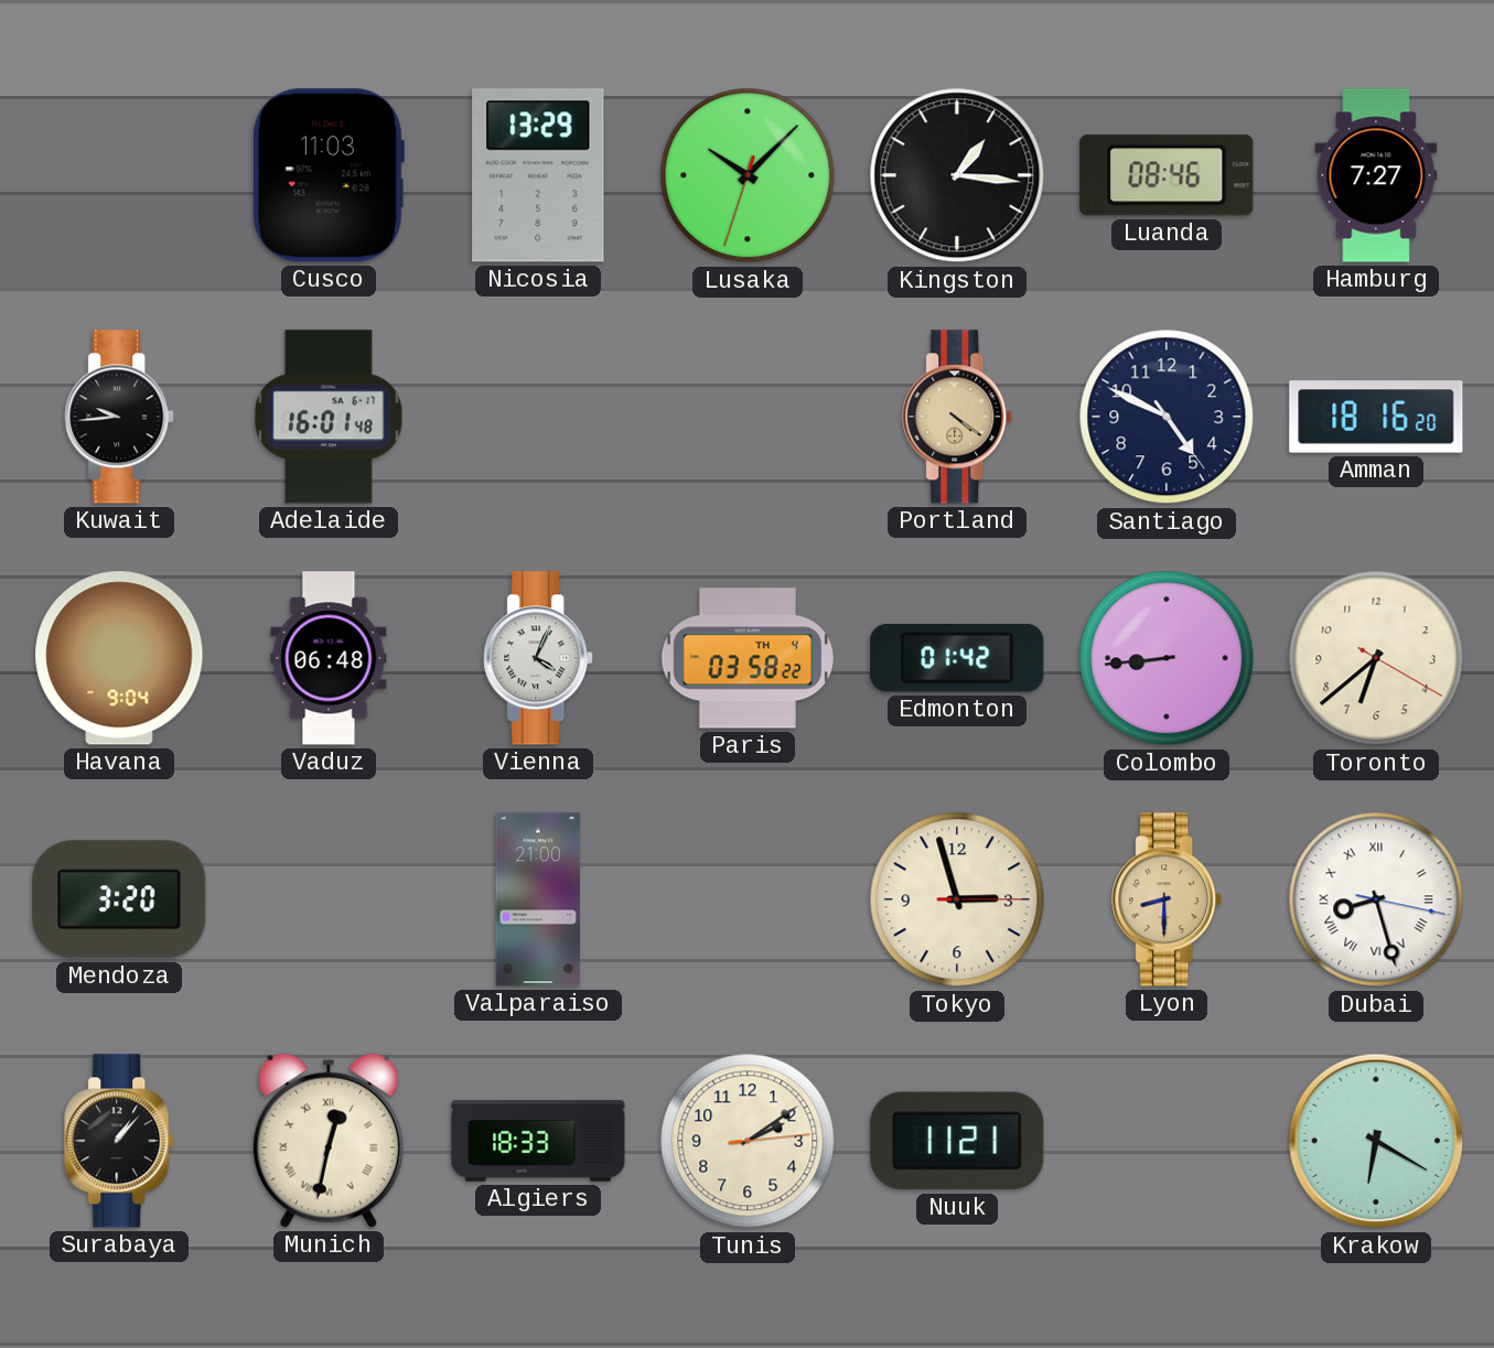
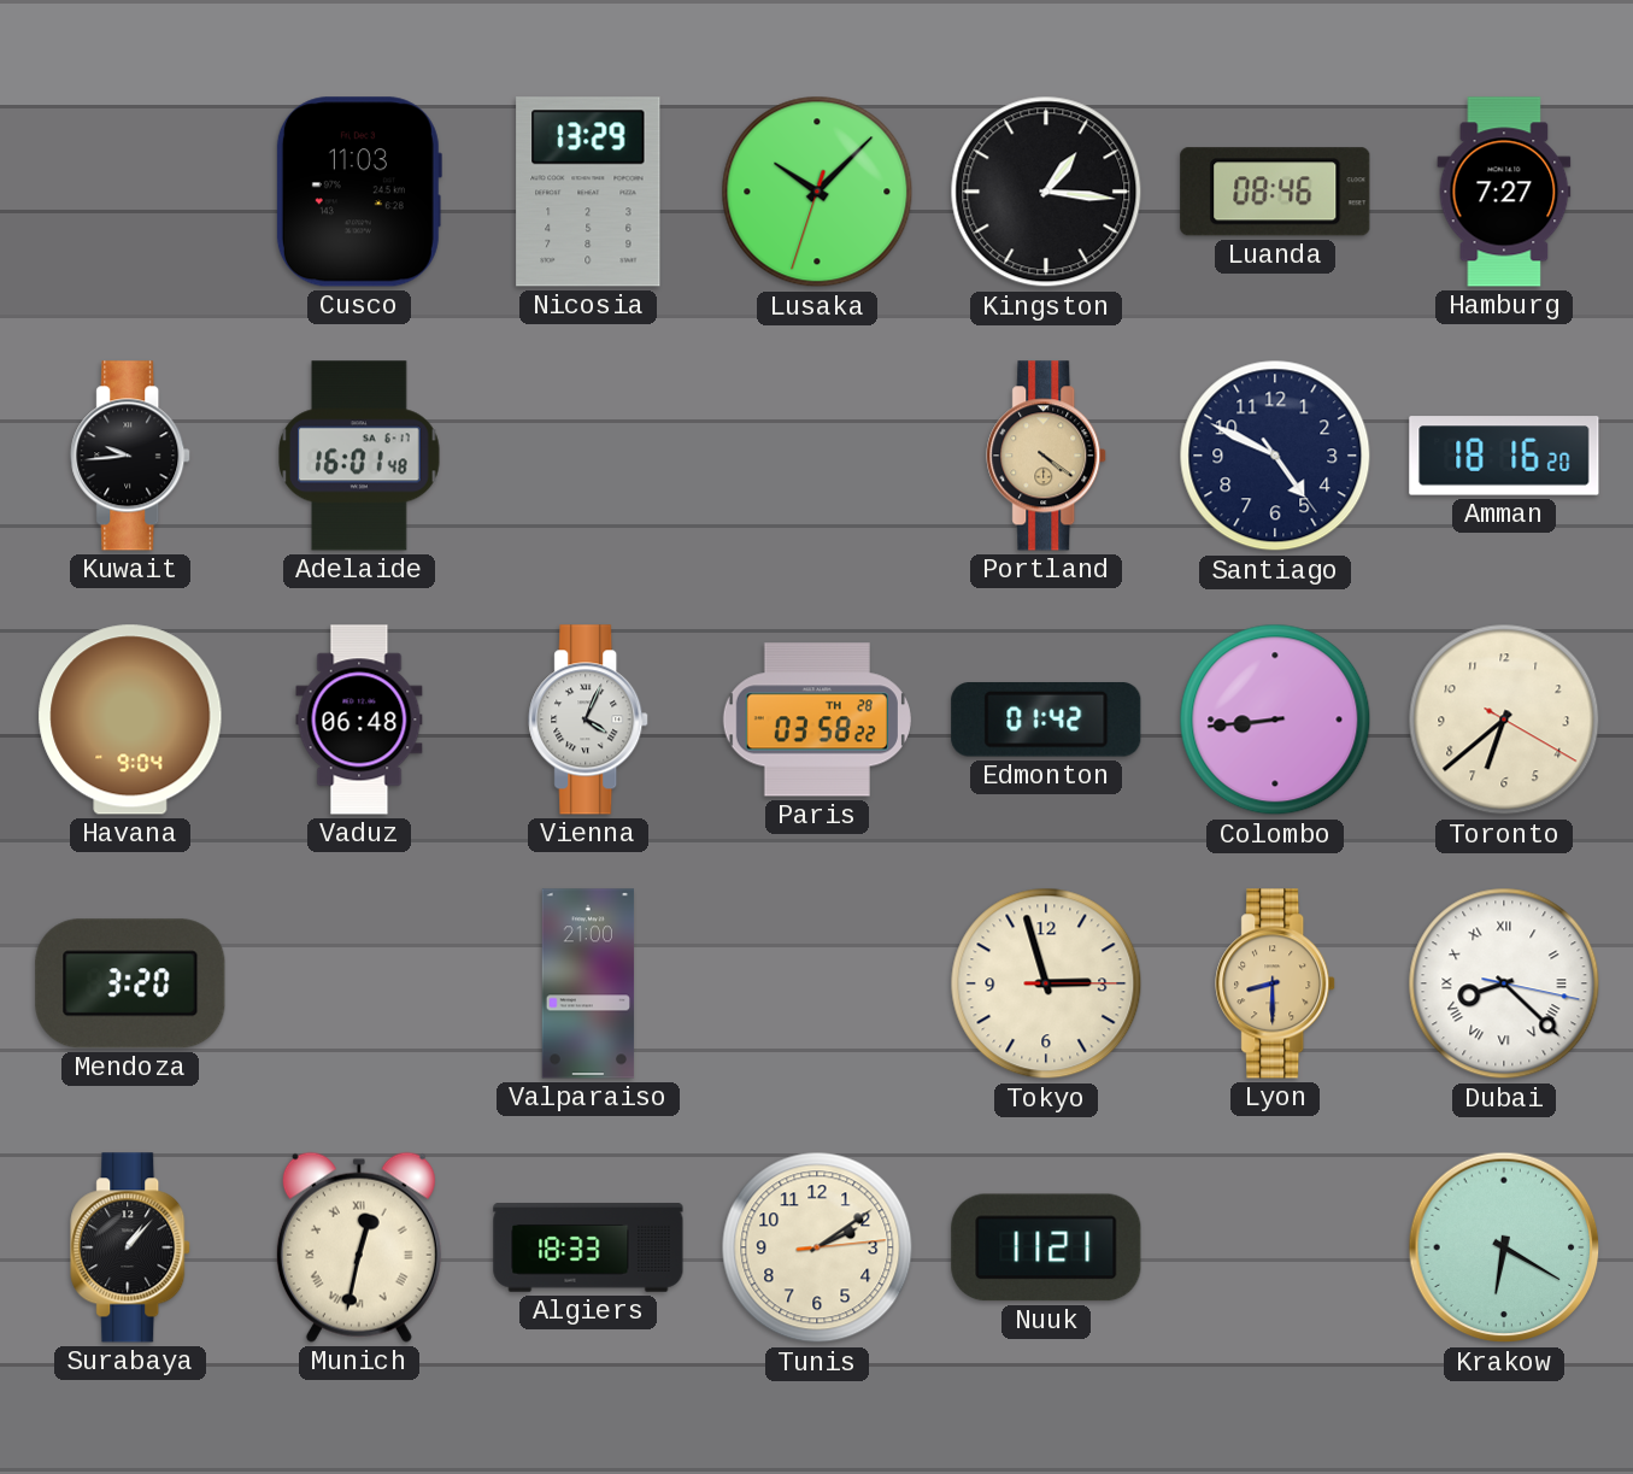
Paris date: TH 4 -> TH 28
Dubai: 8:27 -> 8:22
